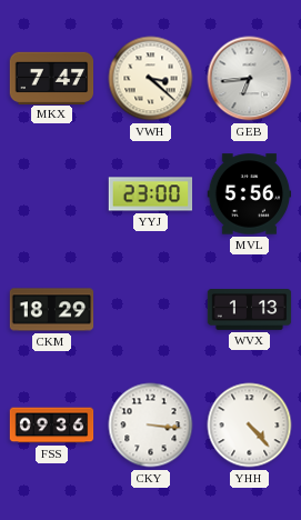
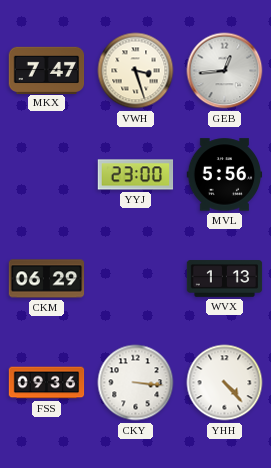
VWH: 3:22 -> 3:27
GEB: 6:44 -> 12:44
CKM: 18:29 -> 06:29
